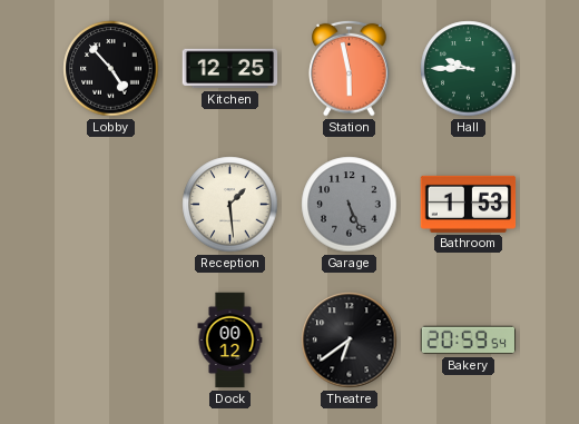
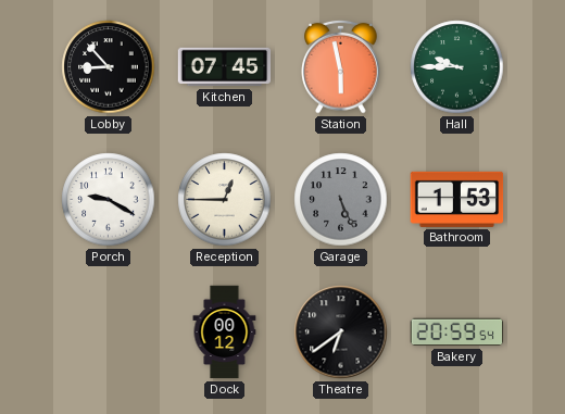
Lobby: 4:53 -> 8:53
Kitchen: 12:25 -> 07:45
Porch: none -> 9:20
Reception: 1:29 -> 12:45
